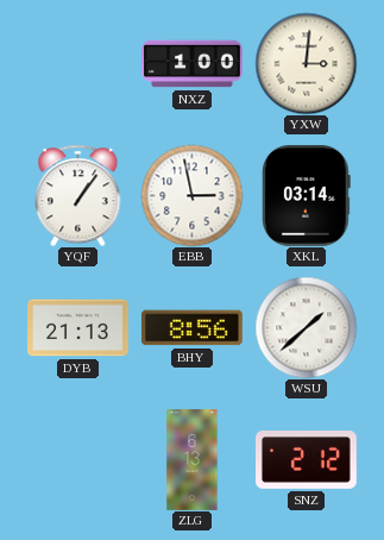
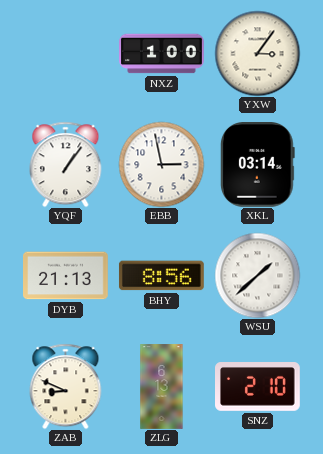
YXW: 3:01 -> 3:06
ZAB: none -> 8:49
SNZ: 2:12 -> 2:10
